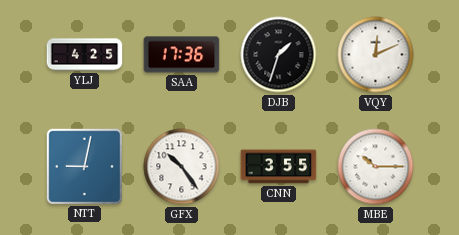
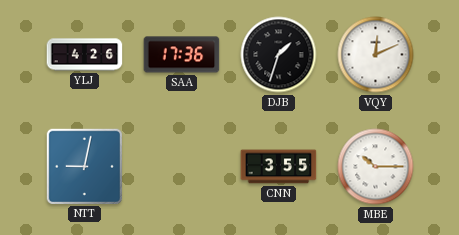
YLJ: 4:25 -> 4:26
GFX: 10:24 -> none
